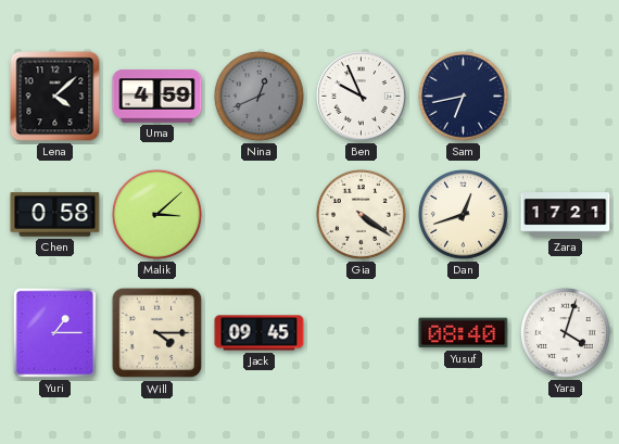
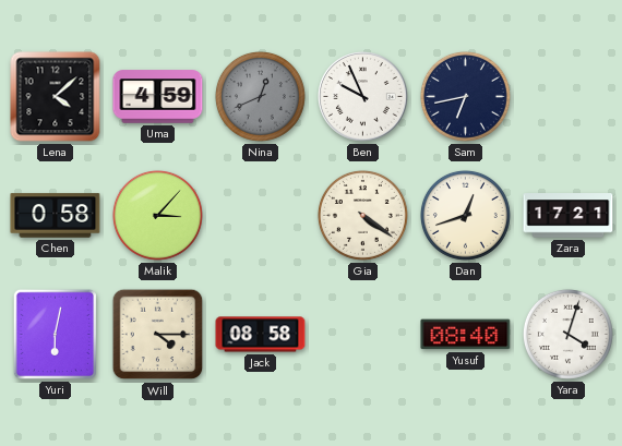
Malik: 3:08 -> 3:07
Yuri: 1:15 -> 6:02
Jack: 09:45 -> 08:58
